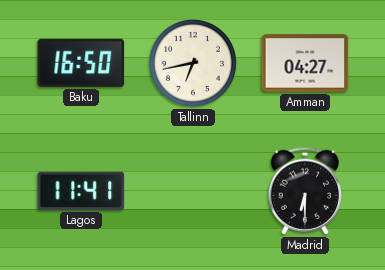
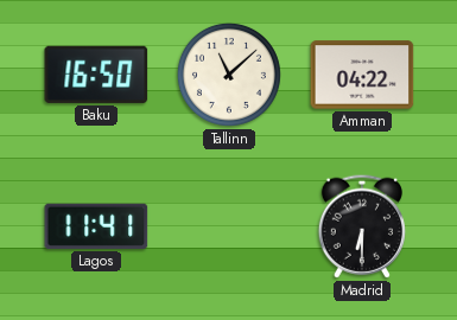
Tallinn: 6:43 -> 11:08
Amman: 04:27 -> 04:22
